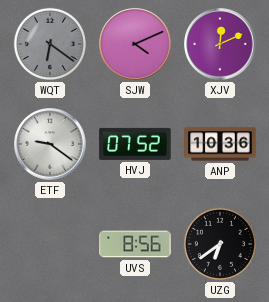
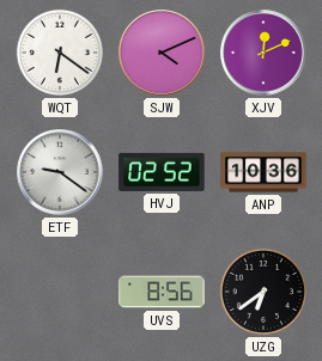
WQT dial: grey -> white
HVJ: 07:52 -> 02:52
